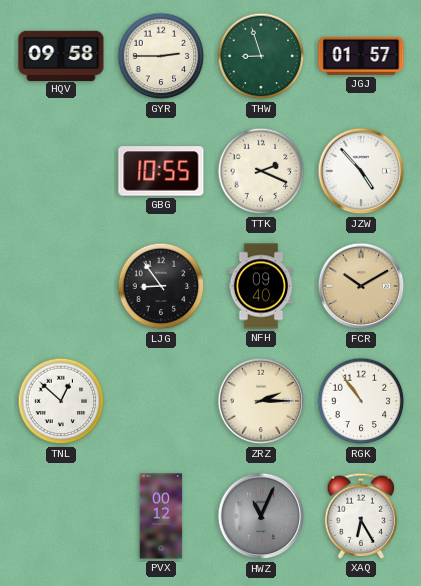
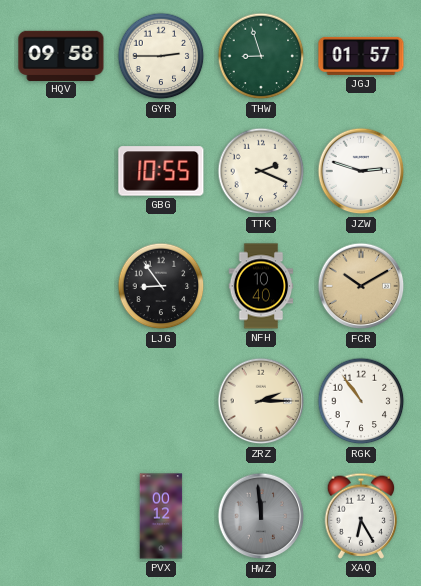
JZW: 4:53 -> 2:48
NFH: 09:40 -> 10:40
TNL: 12:52 -> none
HWZ: 11:04 -> 11:59
